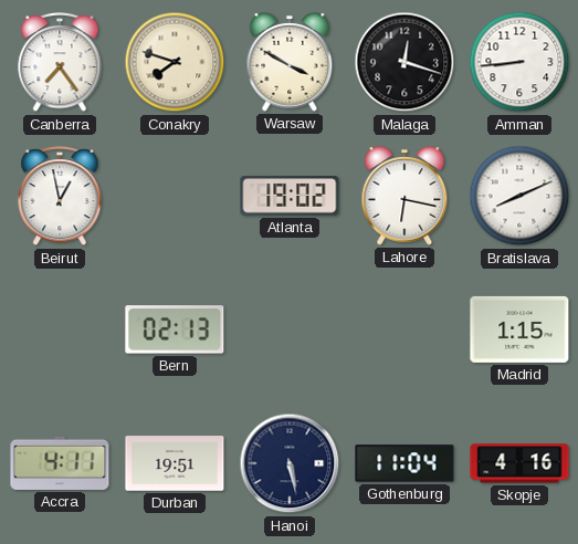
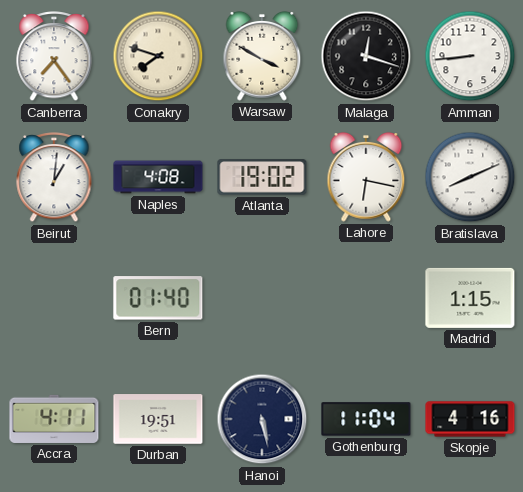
Beirut: 12:58 -> 1:01
Naples: none -> 4:08
Bern: 02:13 -> 01:40
